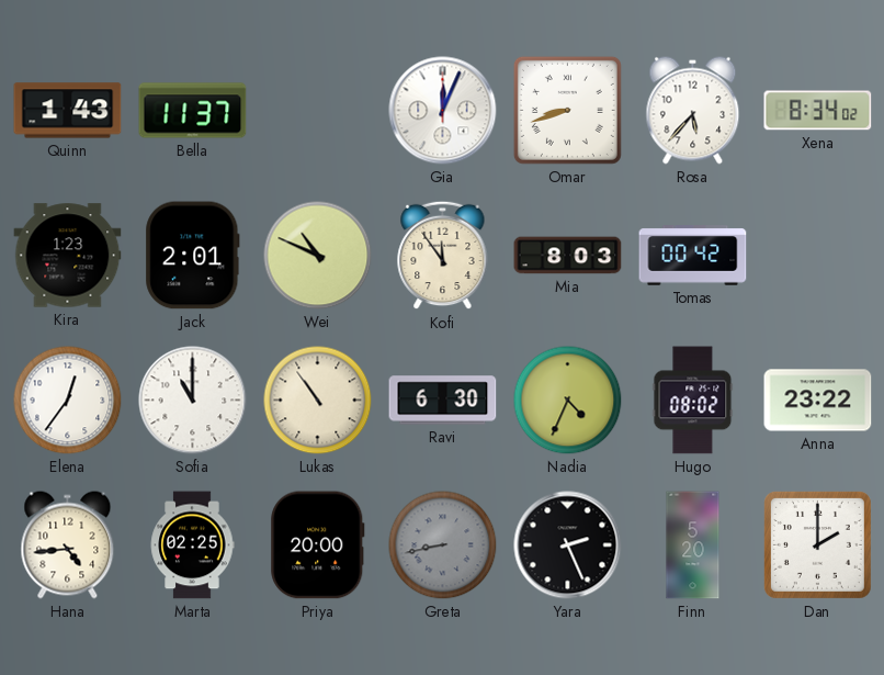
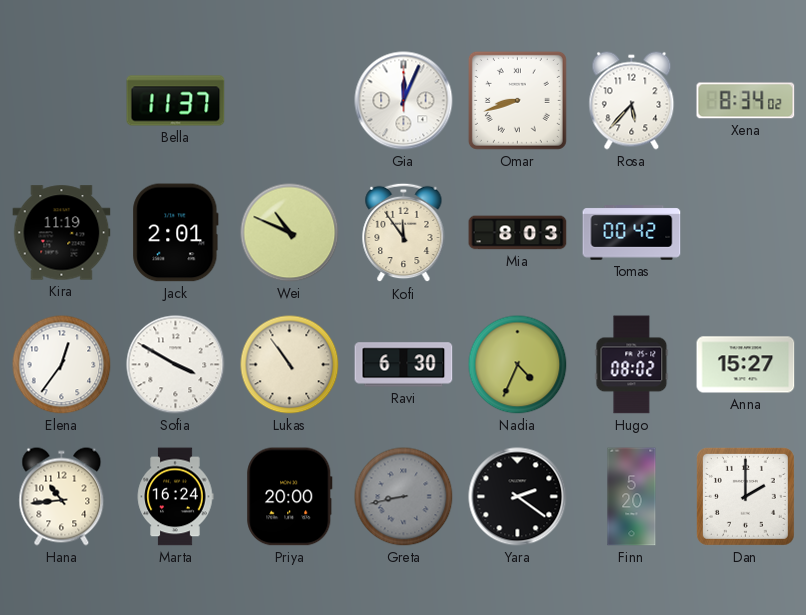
Quinn: 1:43 -> none
Kira: 1:23 -> 11:19
Sofia: 11:00 -> 3:50
Anna: 23:22 -> 15:27
Hana: 4:44 -> 10:44
Marta: 02:25 -> 16:24
Yara: 2:26 -> 2:21
